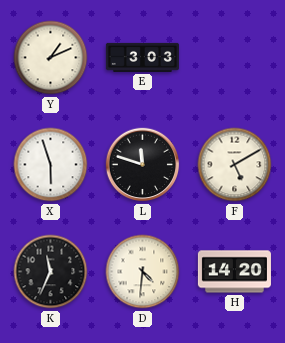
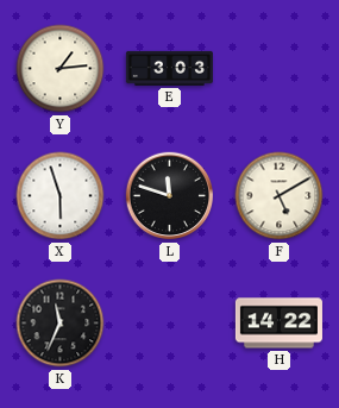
Y: 1:11 -> 1:14
D: 4:31 -> none
H: 14:20 -> 14:22
